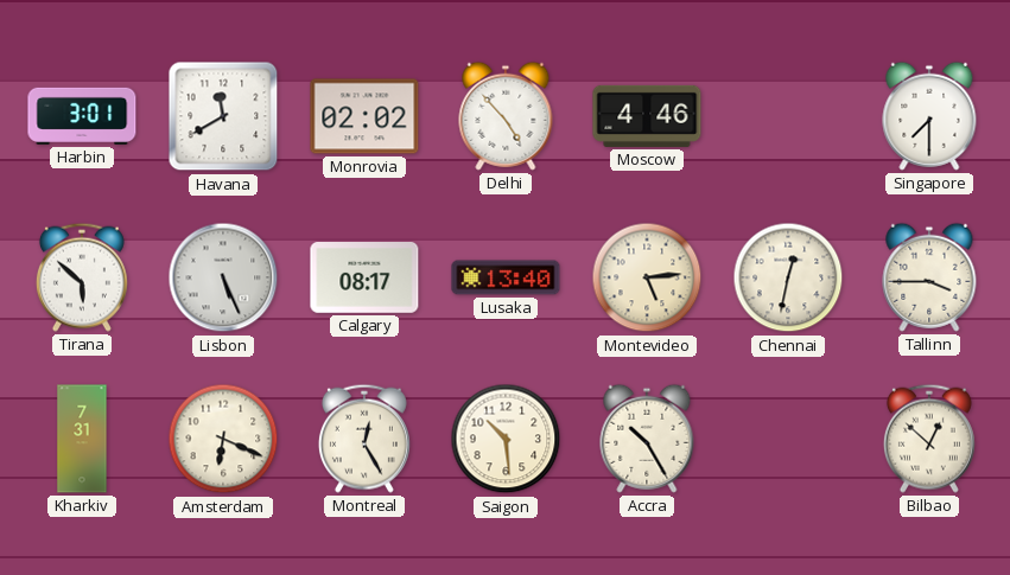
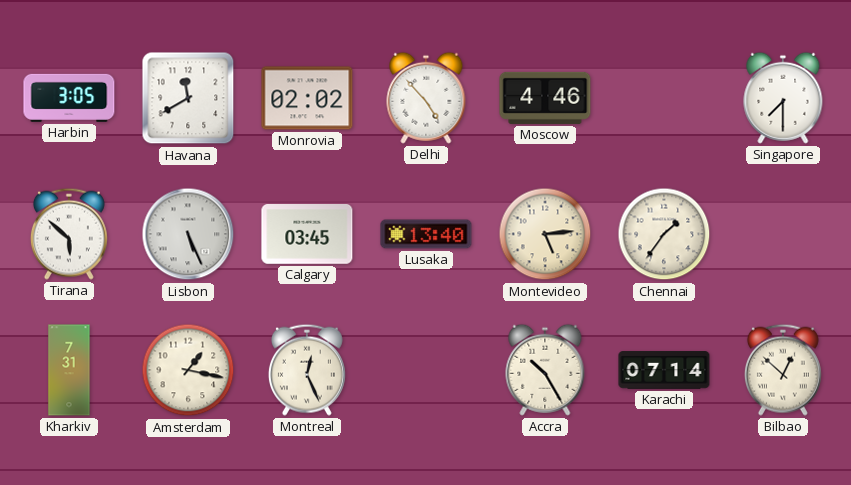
Harbin: 3:01 -> 3:05
Calgary: 08:17 -> 03:45
Chennai: 12:32 -> 1:36
Tallinn: 3:45 -> none
Amsterdam: 6:19 -> 1:17
Montreal: 12:25 -> 12:26
Saigon: 10:29 -> none
Karachi: none -> 07:14
